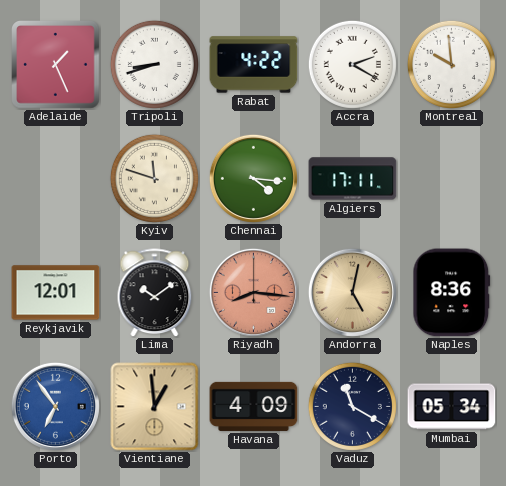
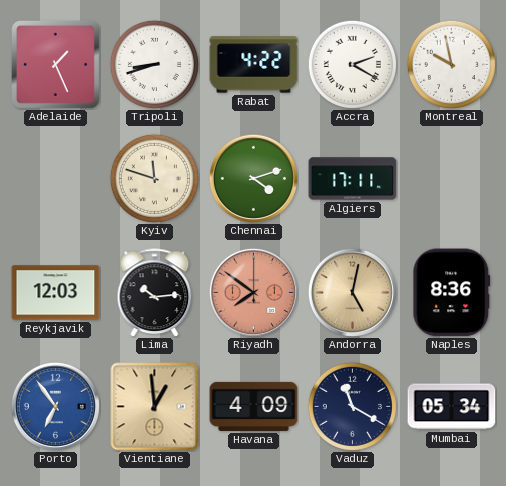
Montreal: 9:59 -> 9:58
Chennai: 4:16 -> 4:12
Reykjavik: 12:01 -> 12:03
Lima: 10:09 -> 10:14
Riyadh: 8:16 -> 7:51
